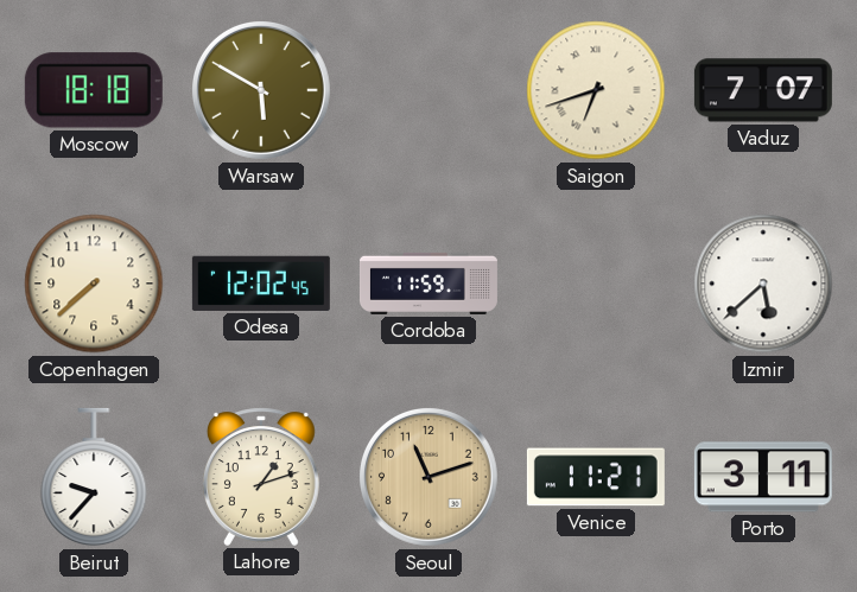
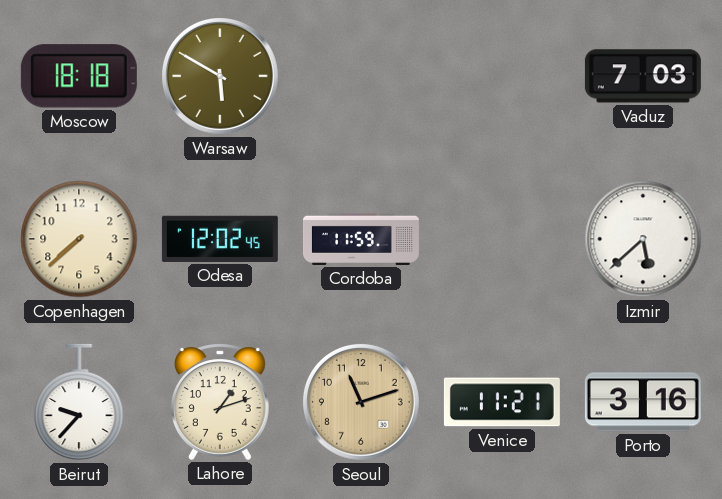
Saigon: 6:42 -> none
Vaduz: 7:07 -> 7:03
Porto: 3:11 -> 3:16
